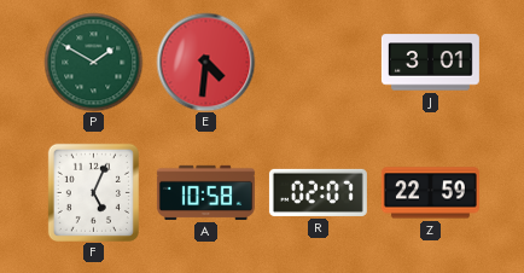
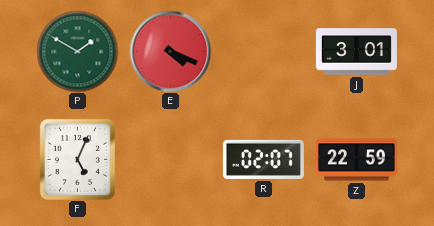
E: 4:31 -> 4:19
A: 10:58 -> none
